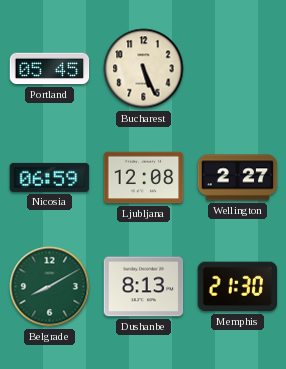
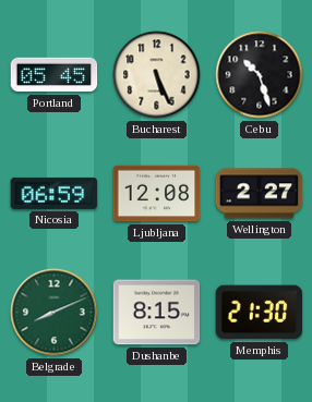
Cebu: none -> 10:27
Belgrade: 8:10 -> 8:11
Dushanbe: 8:13 -> 8:15
